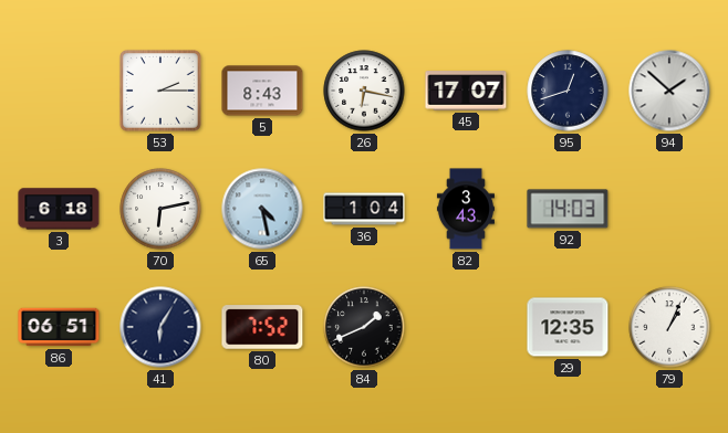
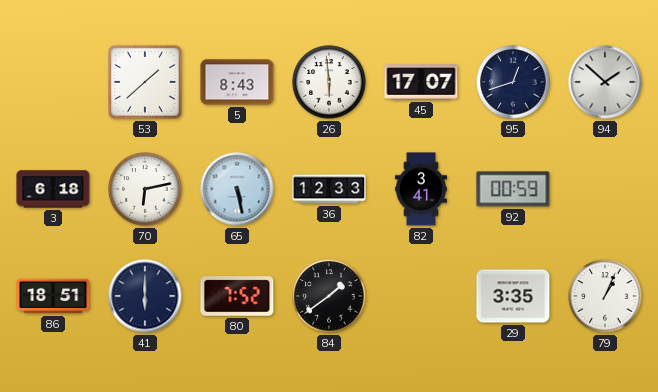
53: 2:15 -> 1:38
26: 6:17 -> 5:59
65: 4:28 -> 5:28
36: 1:04 -> 12:33
82: 3:43 -> 3:41
92: 14:03 -> 00:59
86: 06:51 -> 18:51
41: 6:05 -> 6:00
84: 1:41 -> 1:39
29: 12:35 -> 3:35
